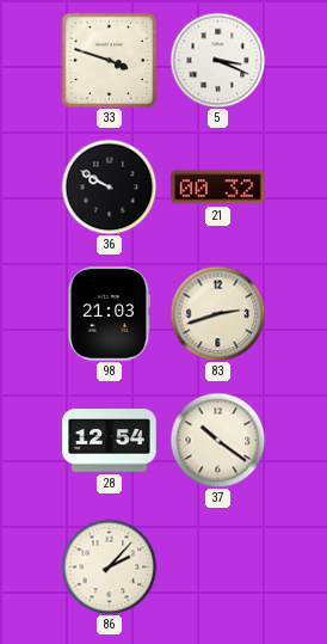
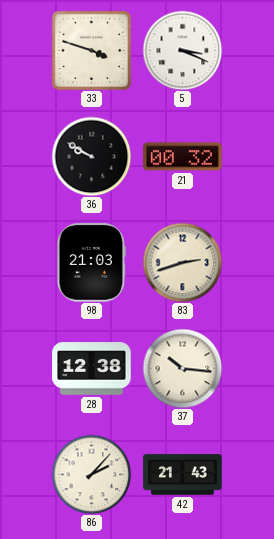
28: 12:54 -> 12:38
37: 10:21 -> 10:16
42: none -> 21:43
